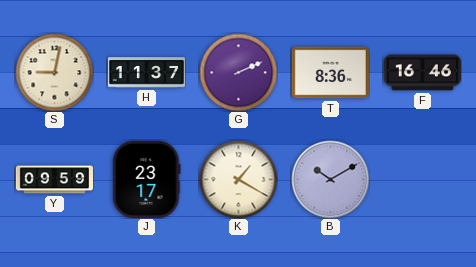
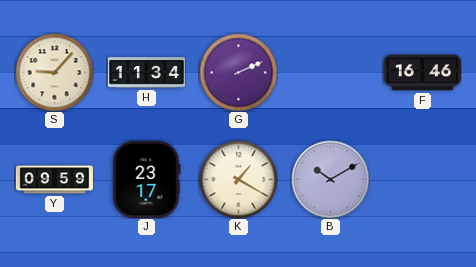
S: 9:02 -> 9:07
H: 11:37 -> 11:34
T: 8:36 -> none
